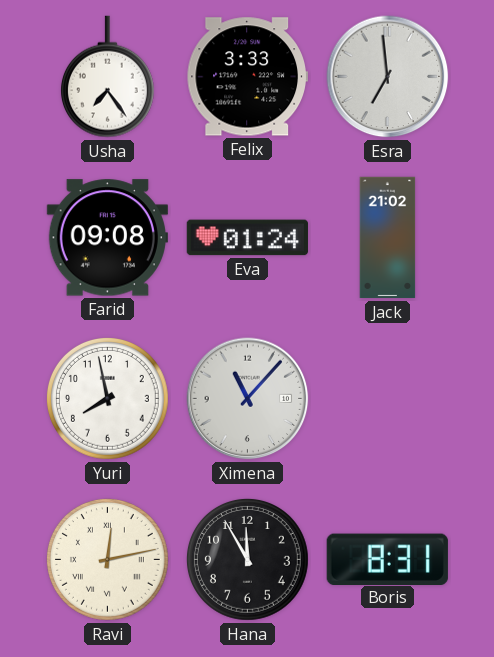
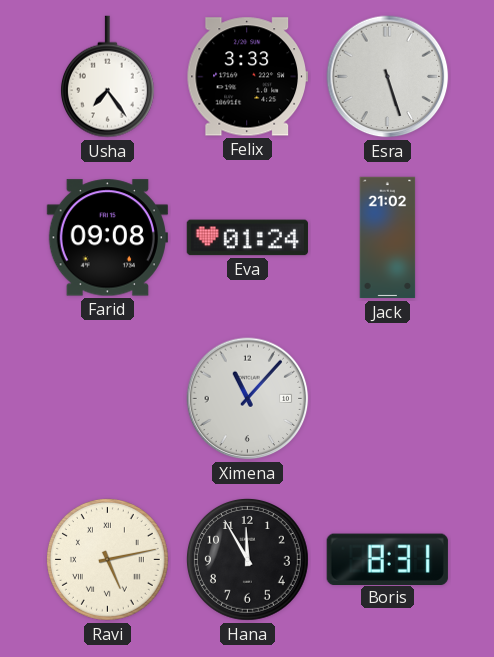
Esra: 6:59 -> 5:27
Yuri: 7:58 -> none
Ravi: 12:13 -> 5:13
